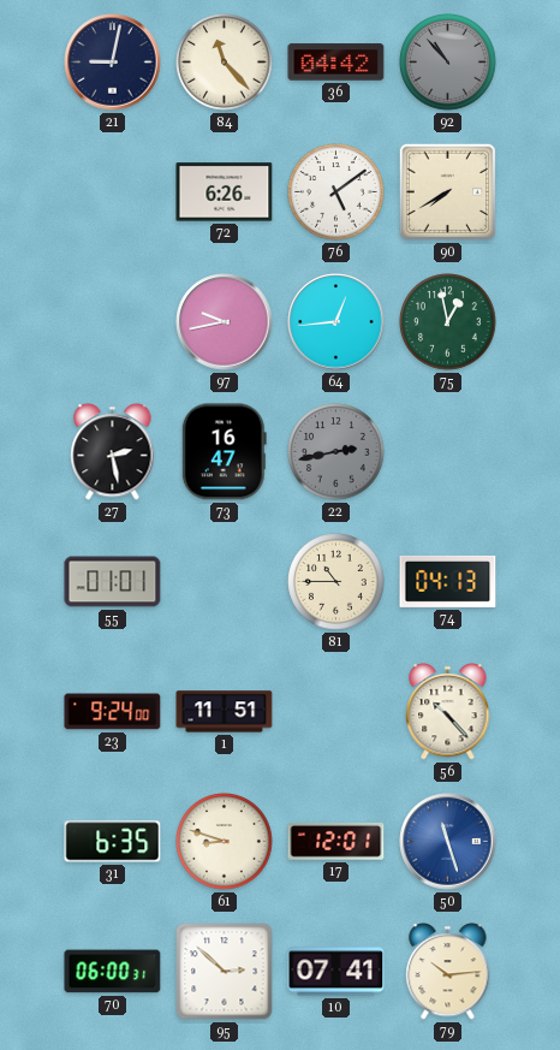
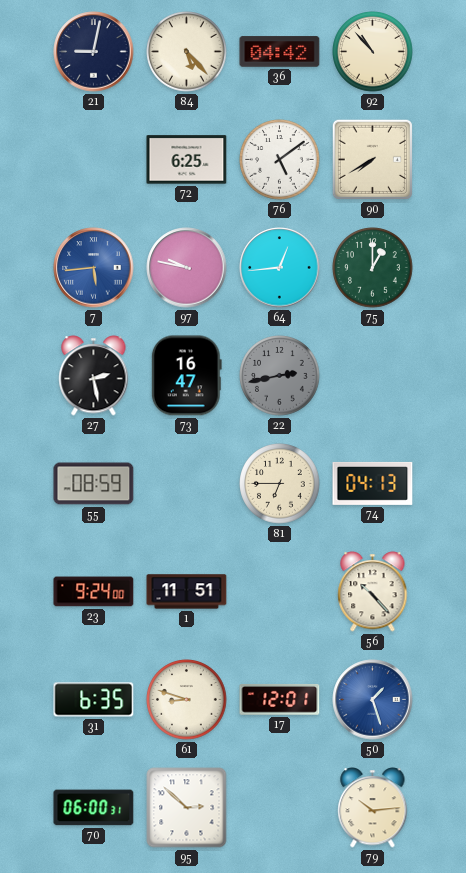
84: 11:23 -> 5:23
92 dial: grey -> cream
72: 6:26 -> 6:25
7: none -> 5:44
97: 9:43 -> 9:47
75: 12:58 -> 1:00
55: 01:01 -> 08:59
81: 10:45 -> 6:45
50: 11:27 -> 1:27
10: 07:41 -> none
